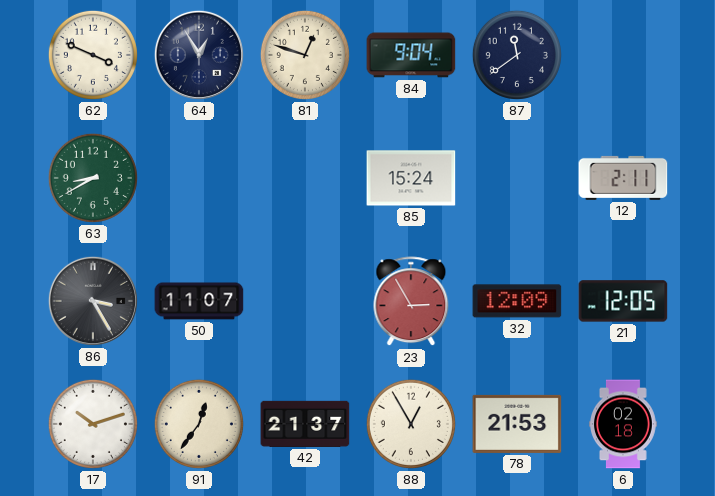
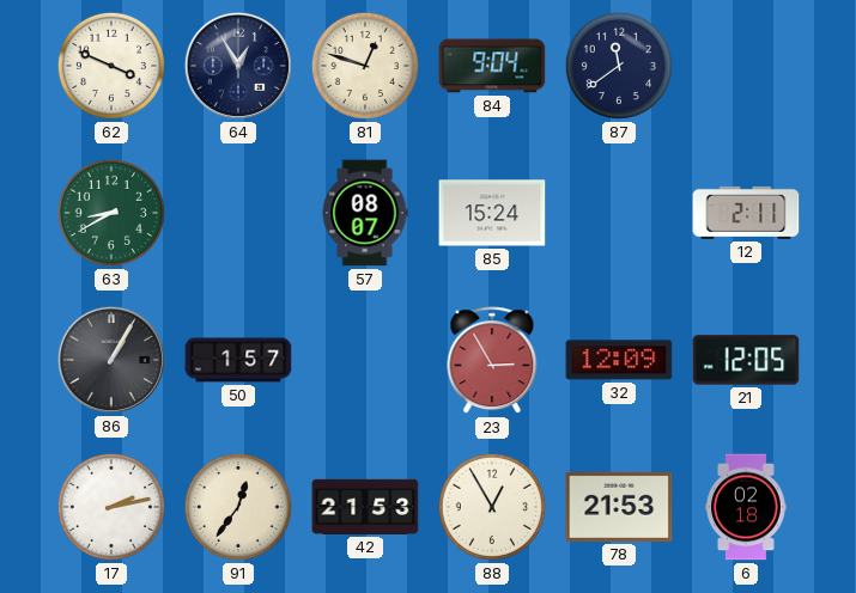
57: none -> 08:07
86: 3:25 -> 1:05
50: 11:07 -> 1:57
17: 10:12 -> 2:13
42: 21:37 -> 21:53
